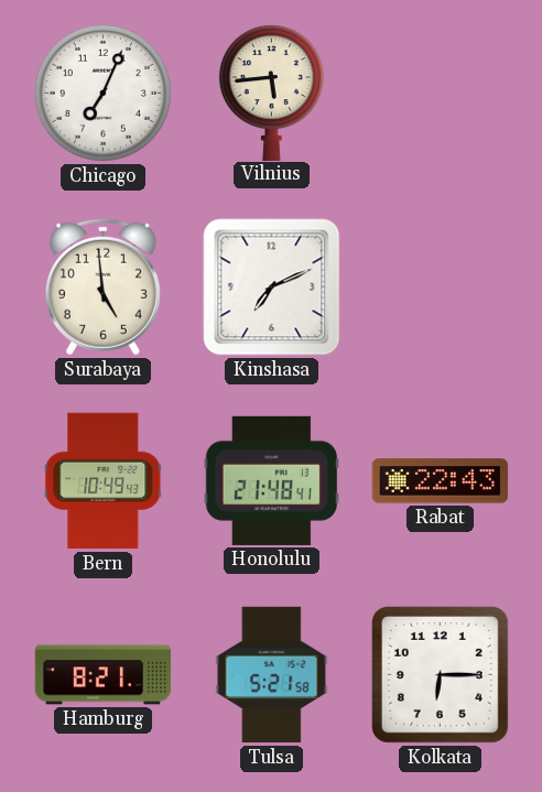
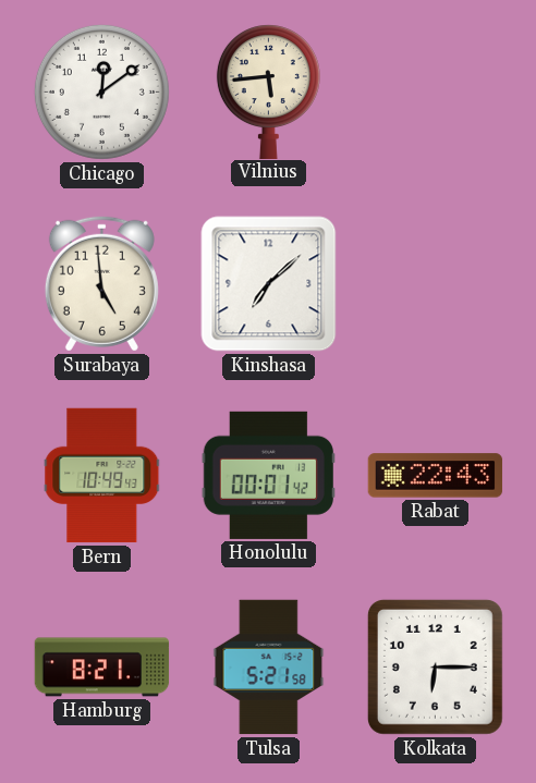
Chicago: 7:04 -> 12:09
Kinshasa: 7:11 -> 7:08
Honolulu: 21:48 -> 00:01
